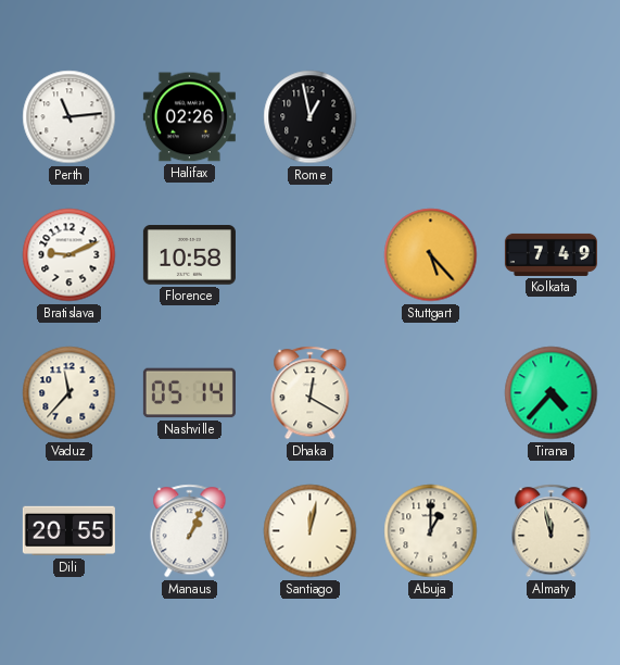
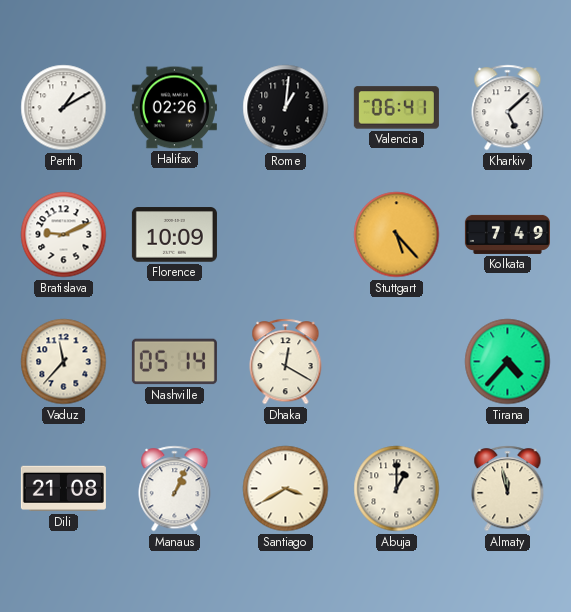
Perth: 11:14 -> 1:10
Rome: 12:58 -> 1:01
Valencia: none -> 06:41
Kharkiv: none -> 5:08
Florence: 10:58 -> 10:09
Dili: 20:55 -> 21:08
Santiago: 12:02 -> 3:40
